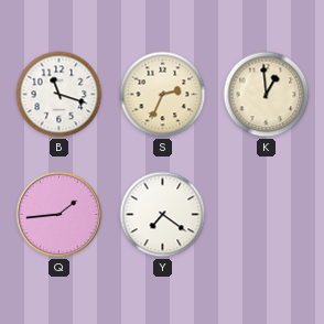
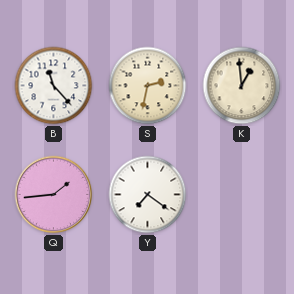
B: 11:18 -> 11:23
S: 2:34 -> 2:32
